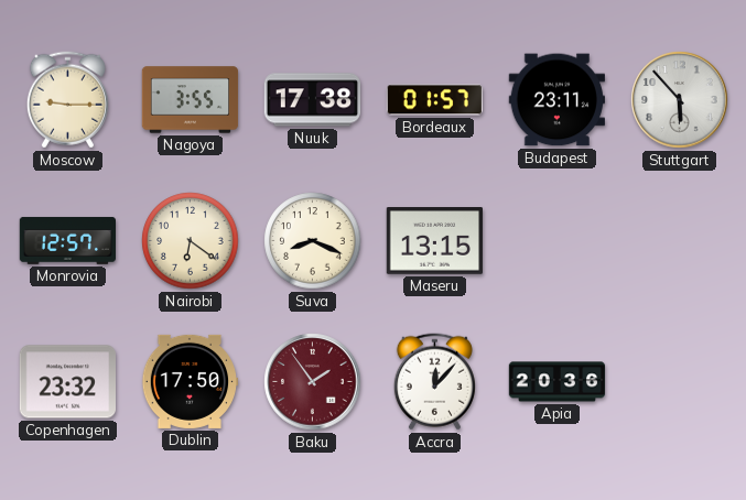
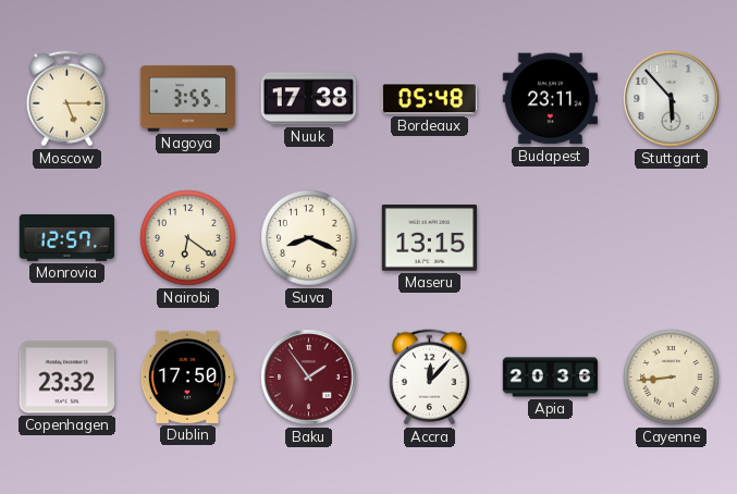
Moscow: 9:15 -> 5:15
Bordeaux: 01:57 -> 05:48
Cayenne: none -> 8:44
